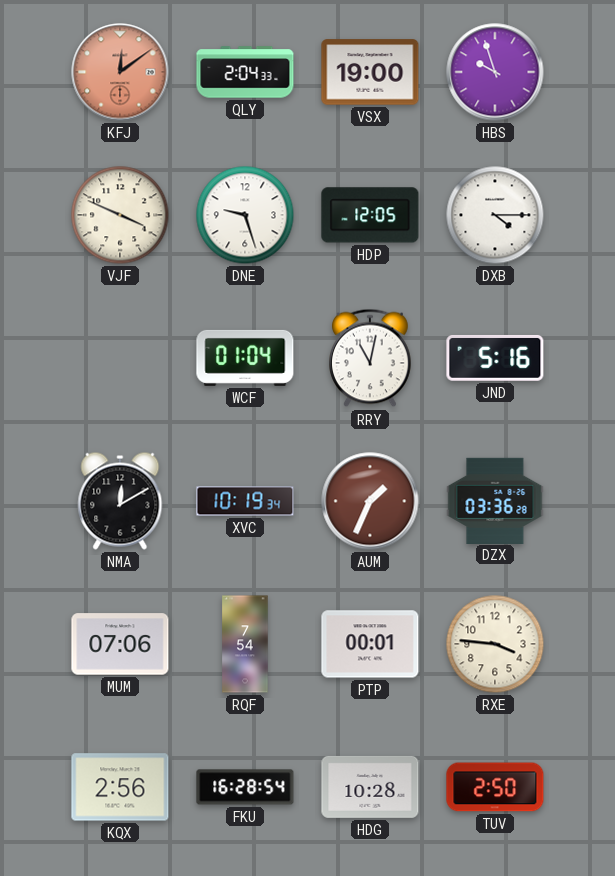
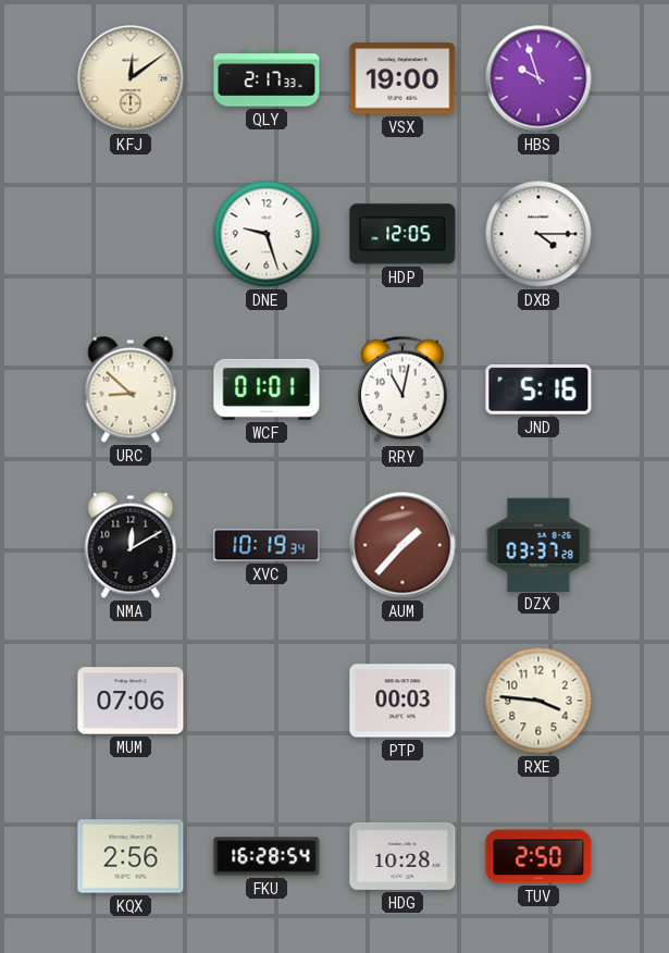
KFJ dial: salmon -> cream
QLY: 2:04 -> 2:17
VJF: 3:49 -> none
URC: none -> 8:52
WCF: 01:04 -> 01:01
AUM: 1:34 -> 1:37
DZX: 03:36 -> 03:37
RQF: 7:54 -> none
PTP: 00:01 -> 00:03
